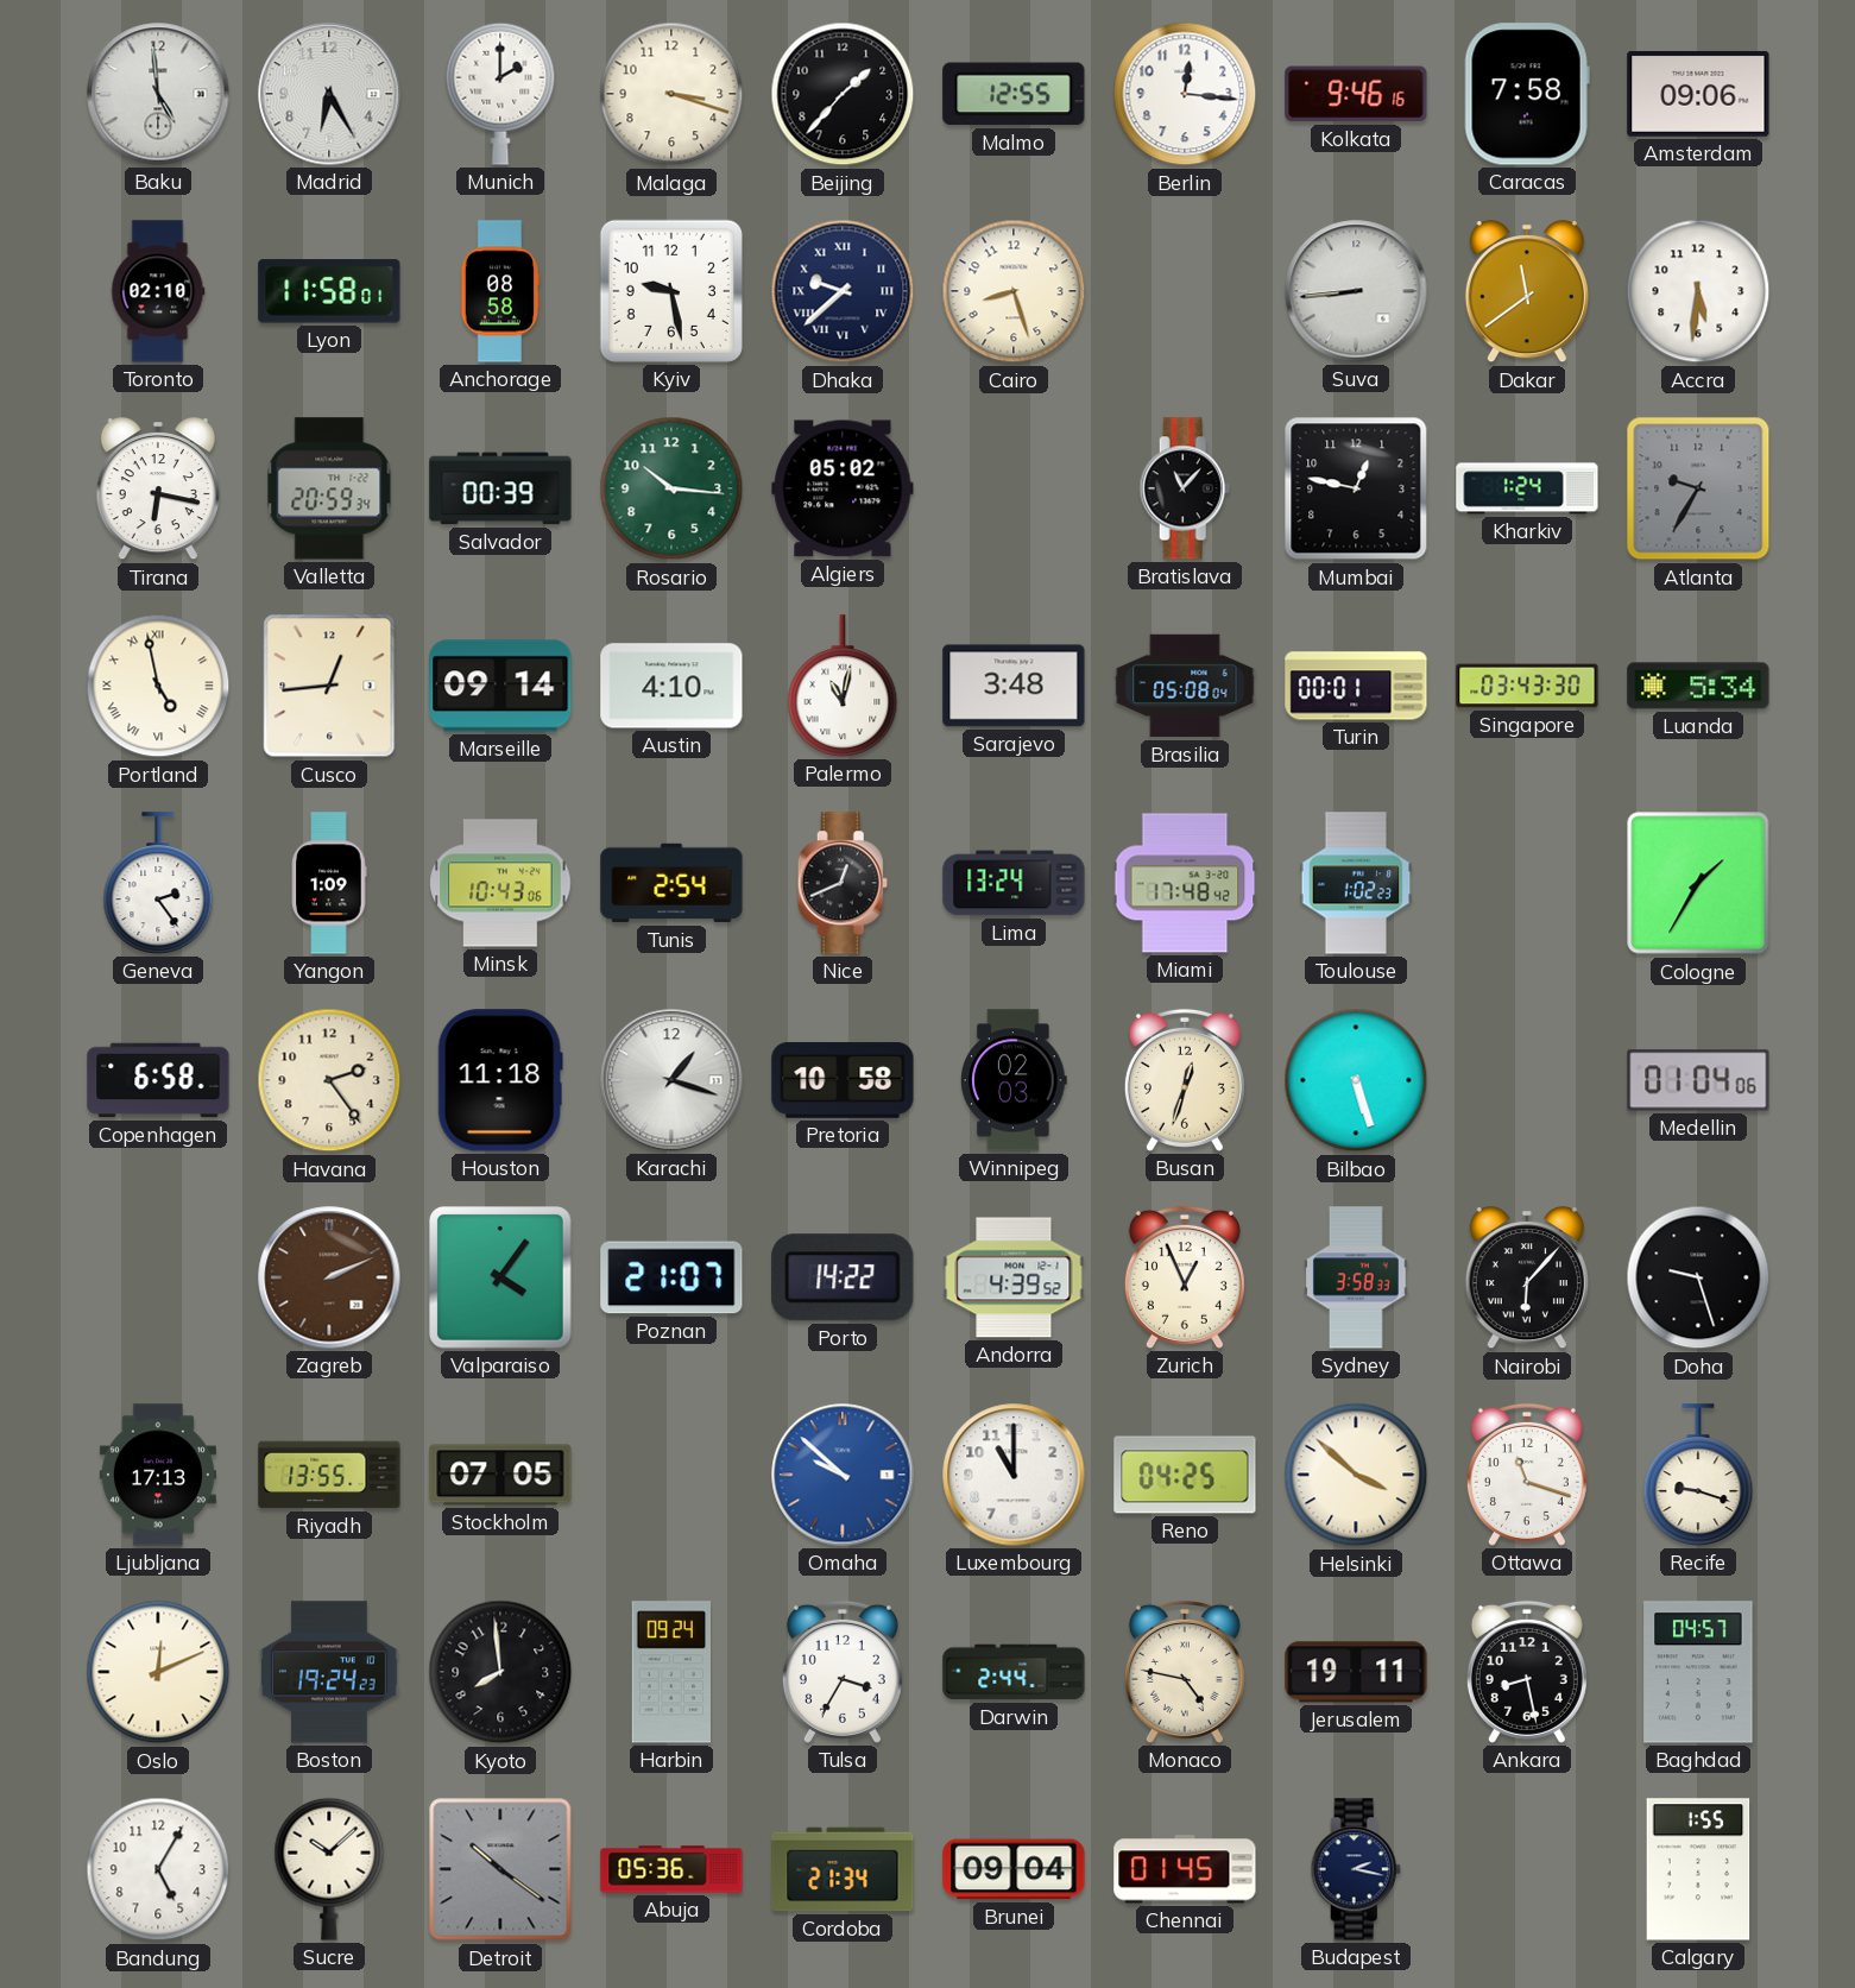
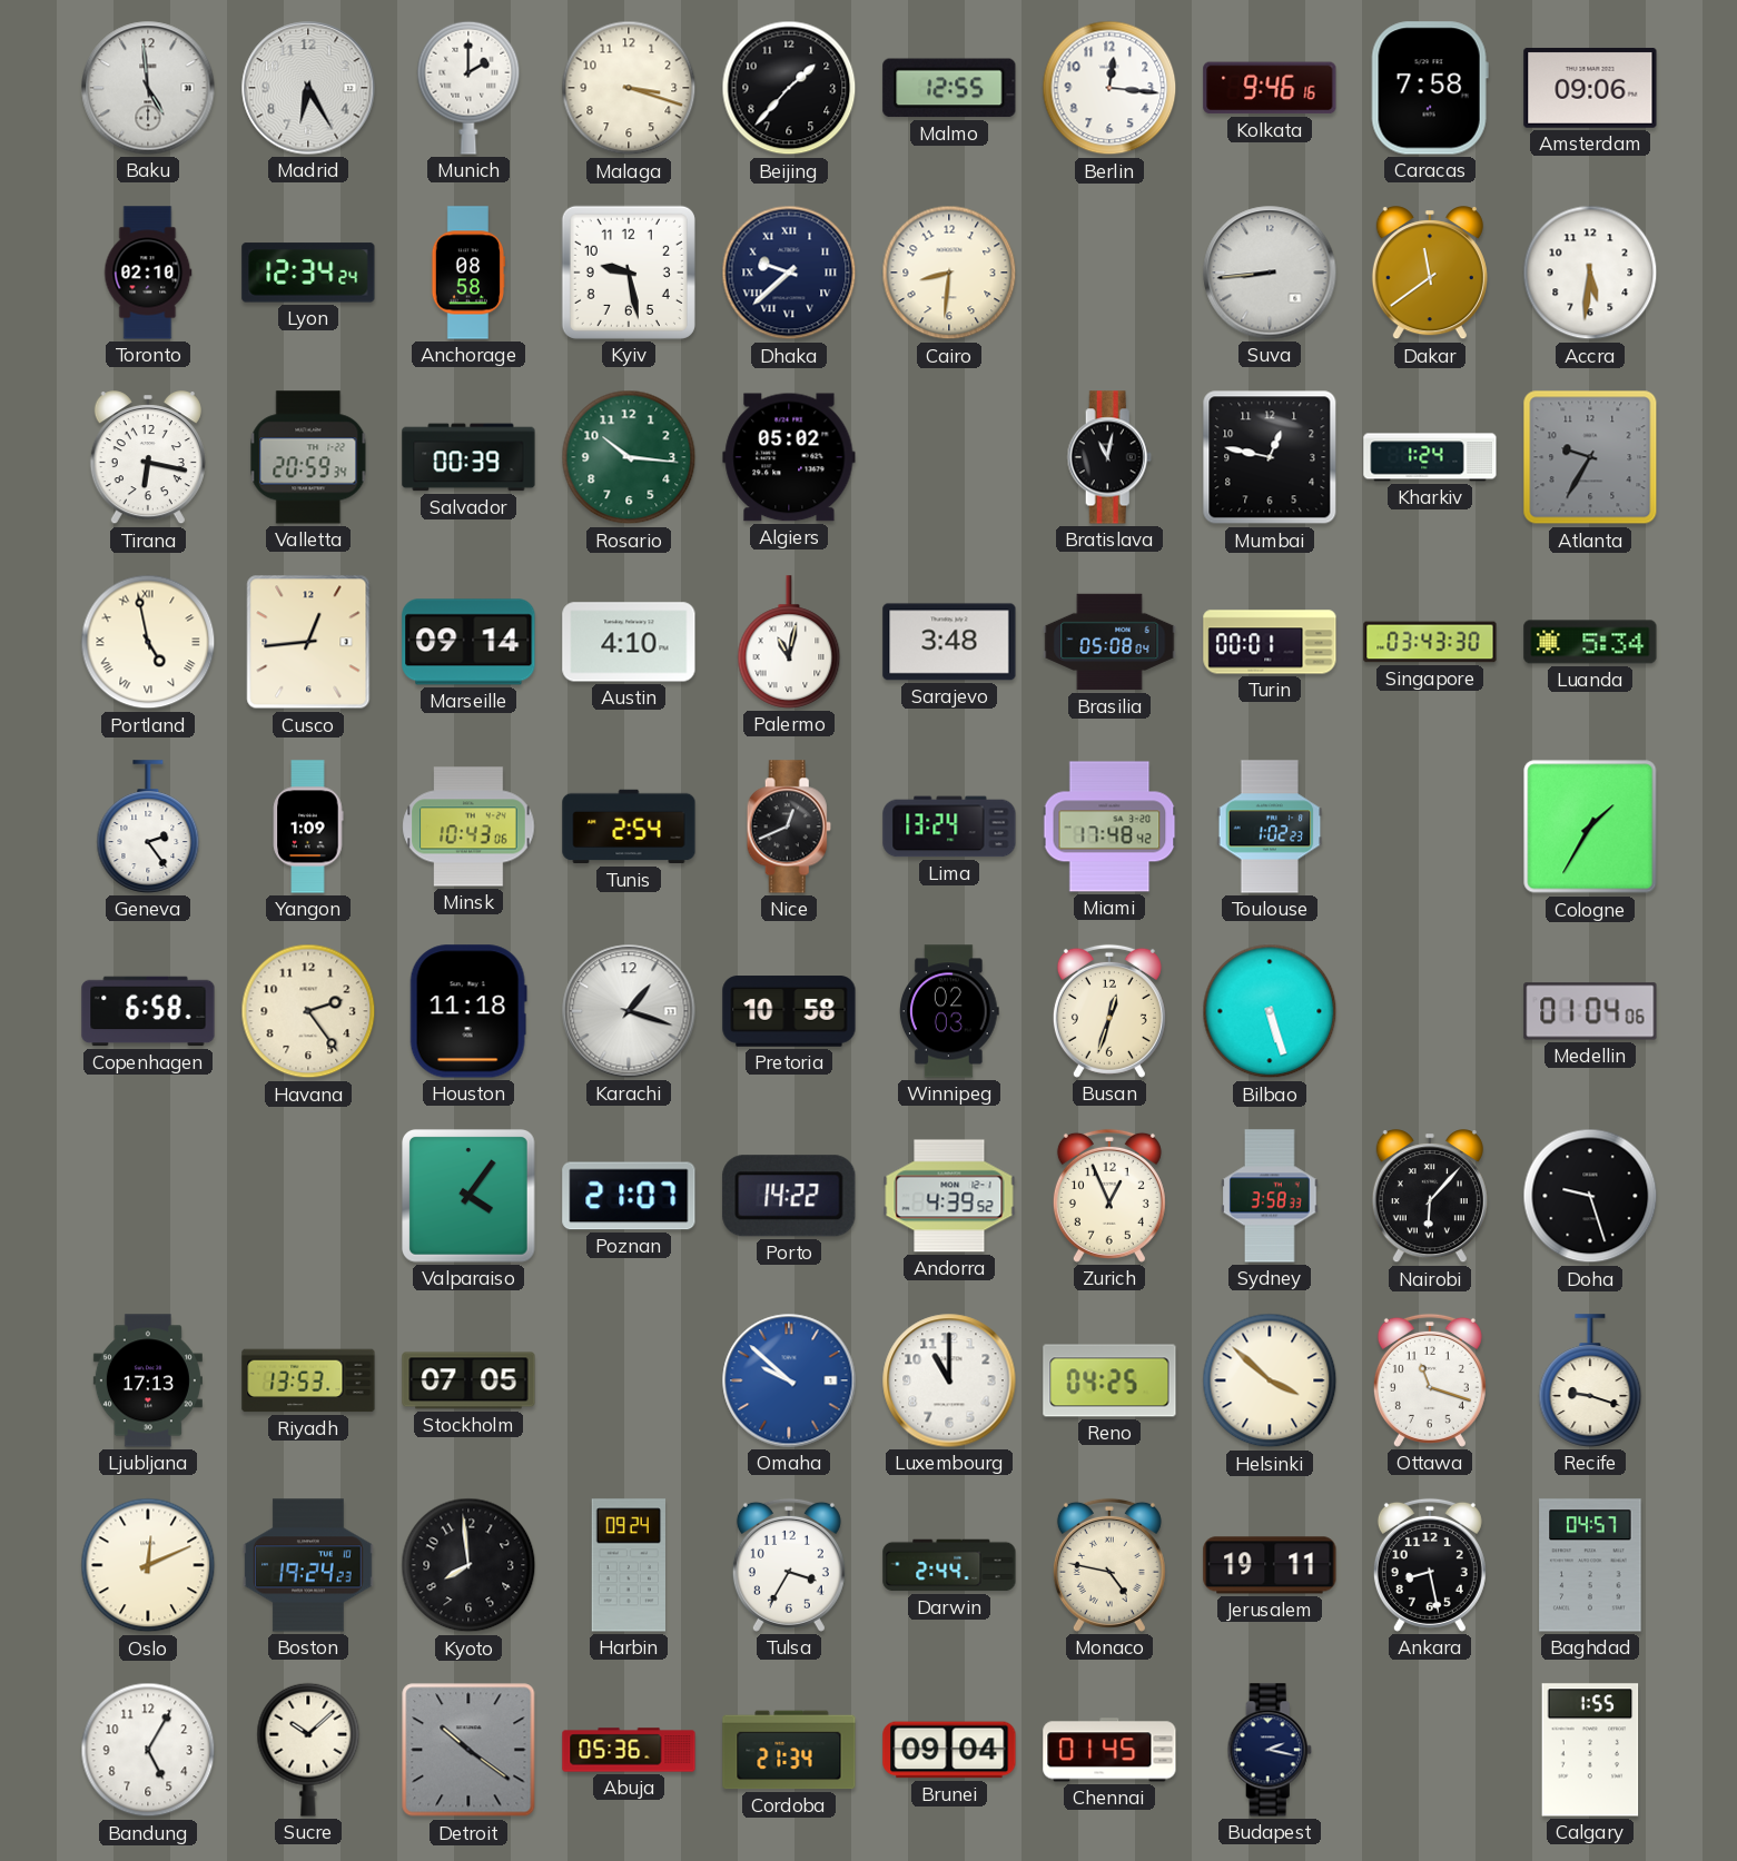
Lyon: 11:58 -> 12:34
Cairo: 8:27 -> 8:31
Bratislava: 11:07 -> 11:02
Zagreb: 2:11 -> none
Riyadh: 13:55 -> 13:53
